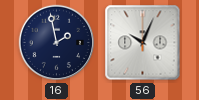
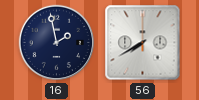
56: 10:04 -> 7:40
